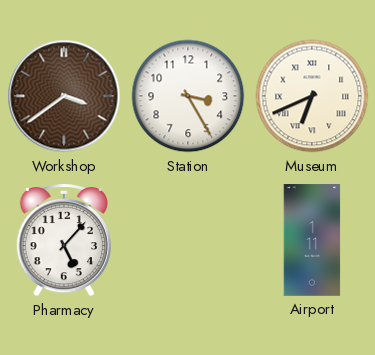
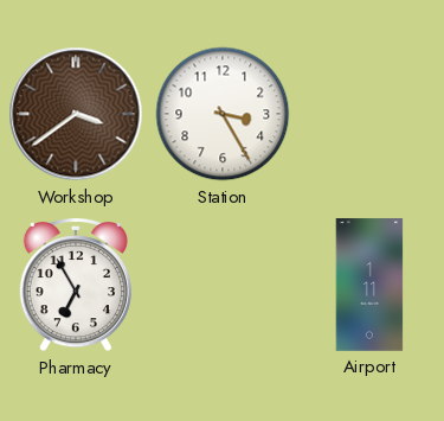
Museum: 6:41 -> none
Pharmacy: 5:07 -> 6:55
